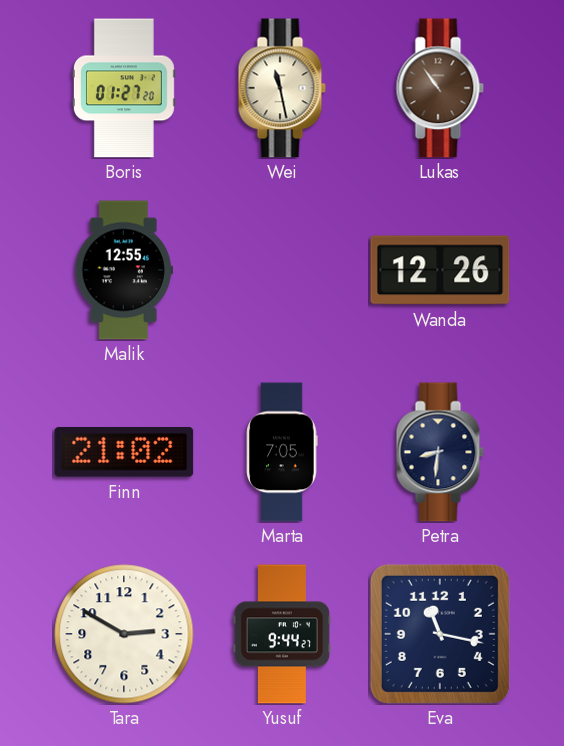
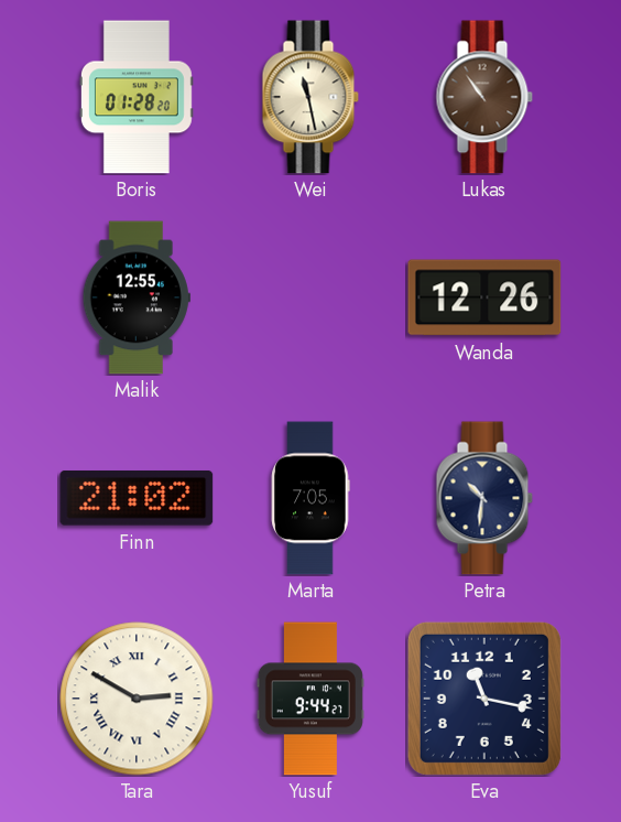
Boris: 01:27 -> 01:28
Petra: 8:31 -> 10:31
Tara numerals: Arabic -> Roman
